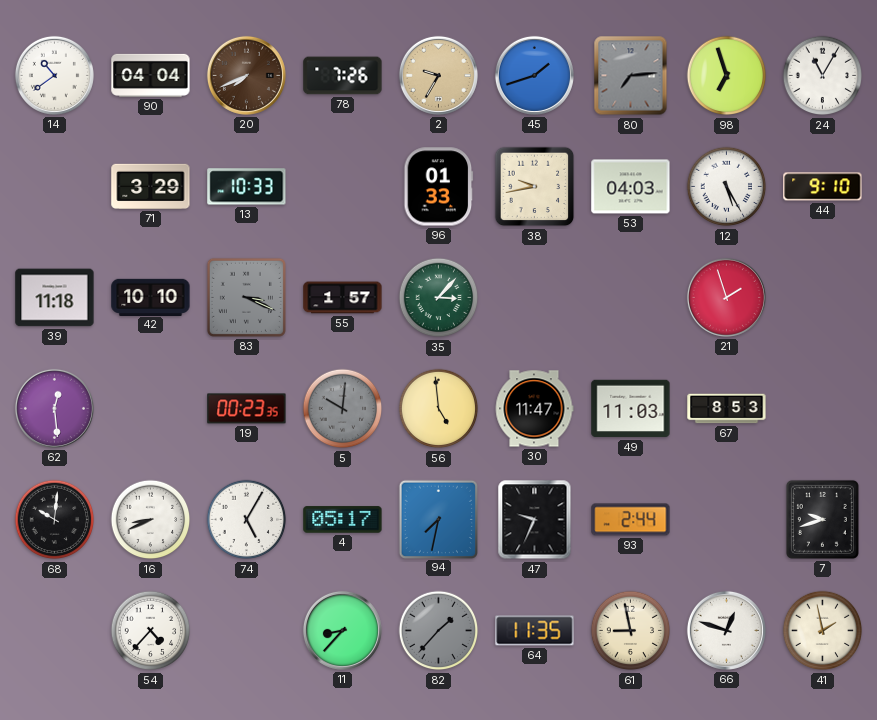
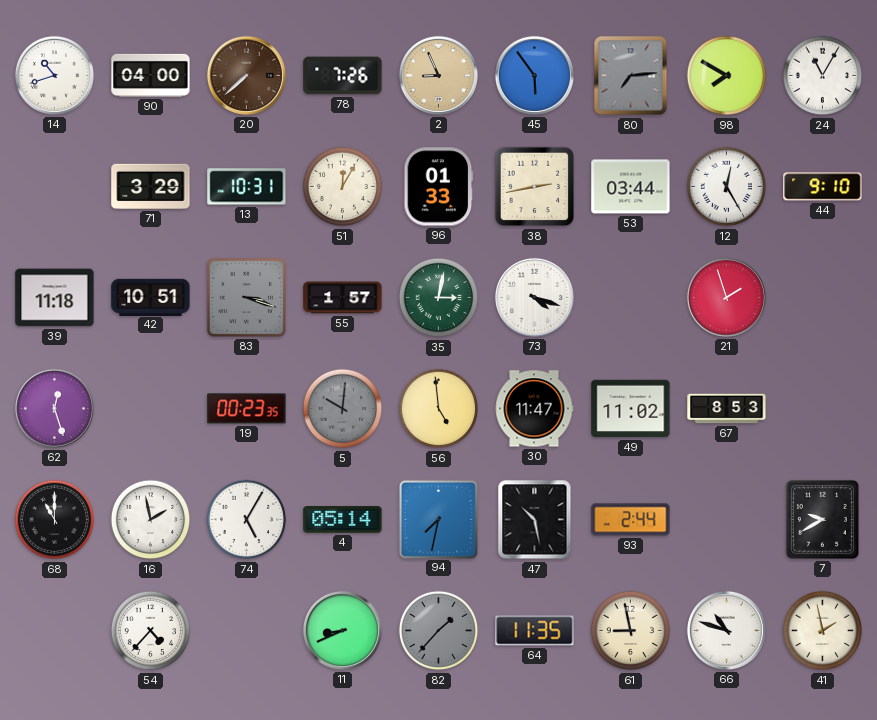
14: 10:39 -> 10:42
90: 04:04 -> 04:00
20: 7:41 -> 7:38
2: 9:35 -> 8:56
45: 1:42 -> 5:54
98: 6:57 -> 7:50
13: 10:33 -> 10:31
51: none -> 12:05
38: 9:43 -> 2:43
53: 04:03 -> 03:44
12: 5:25 -> 12:25
42: 10:10 -> 10:51
83: 3:19 -> 3:18
35: 3:07 -> 3:02
73: none -> 4:18
62: 12:29 -> 12:27
49: 11:03 -> 11:02
68: 10:01 -> 11:00
16: 8:41 -> 1:58
4: 05:17 -> 05:14
47: 9:34 -> 10:28
7: 9:42 -> 9:40
11: 8:37 -> 8:41
66: 12:48 -> 10:48
